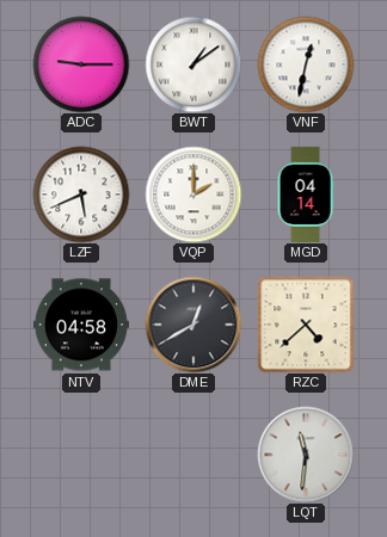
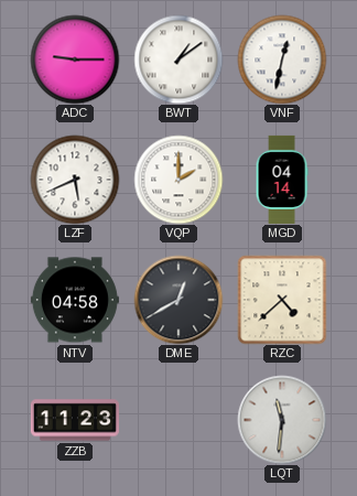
ZZB: none -> 11:23
